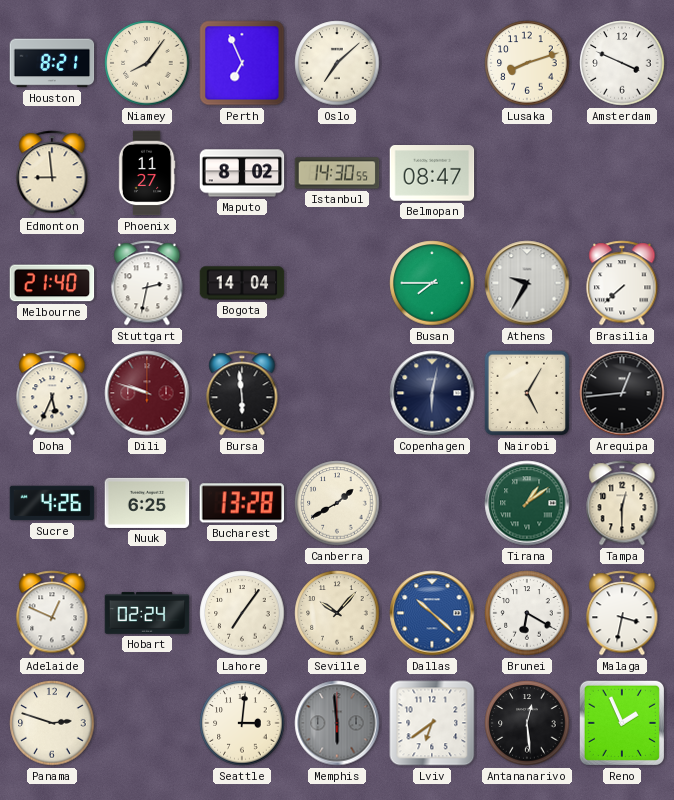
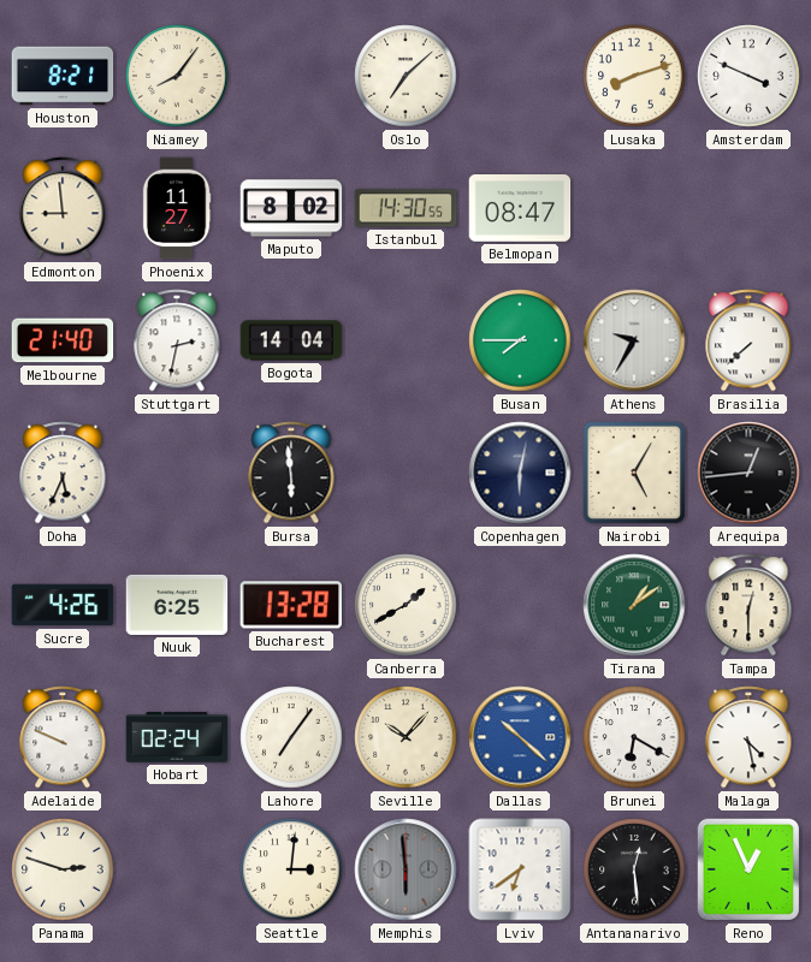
Perth: 6:56 -> none
Dili: 9:48 -> none
Adelaide: 12:49 -> 9:49
Malaga: 3:32 -> 4:28
Reno: 1:56 -> 12:56
